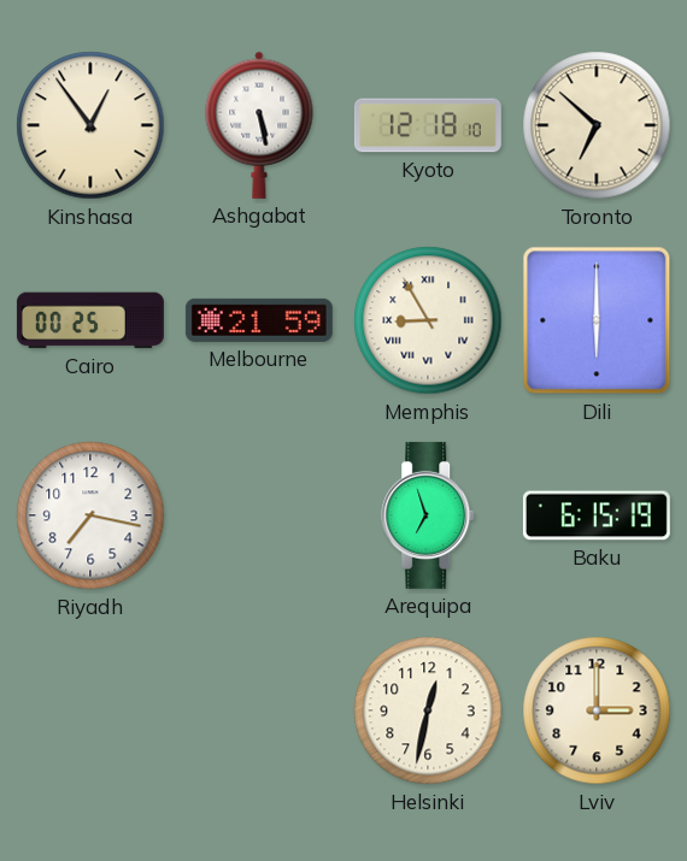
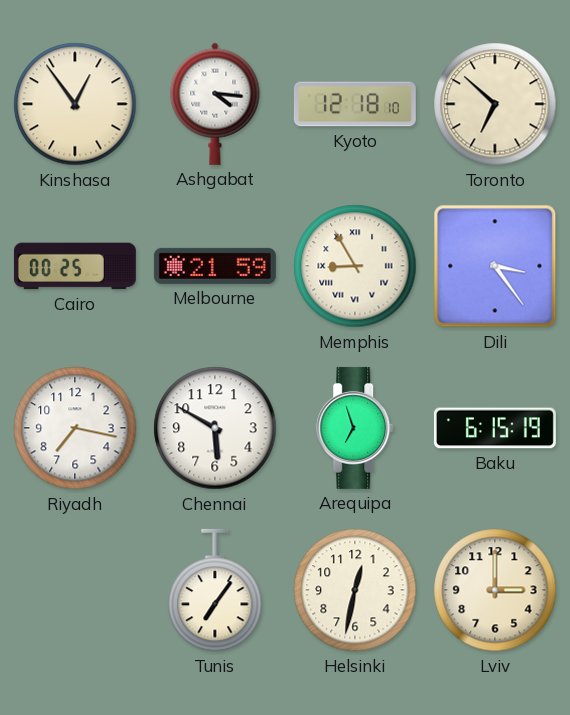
Ashgabat: 5:28 -> 4:16
Dili: 6:00 -> 3:24
Chennai: none -> 5:50
Tunis: none -> 7:06
